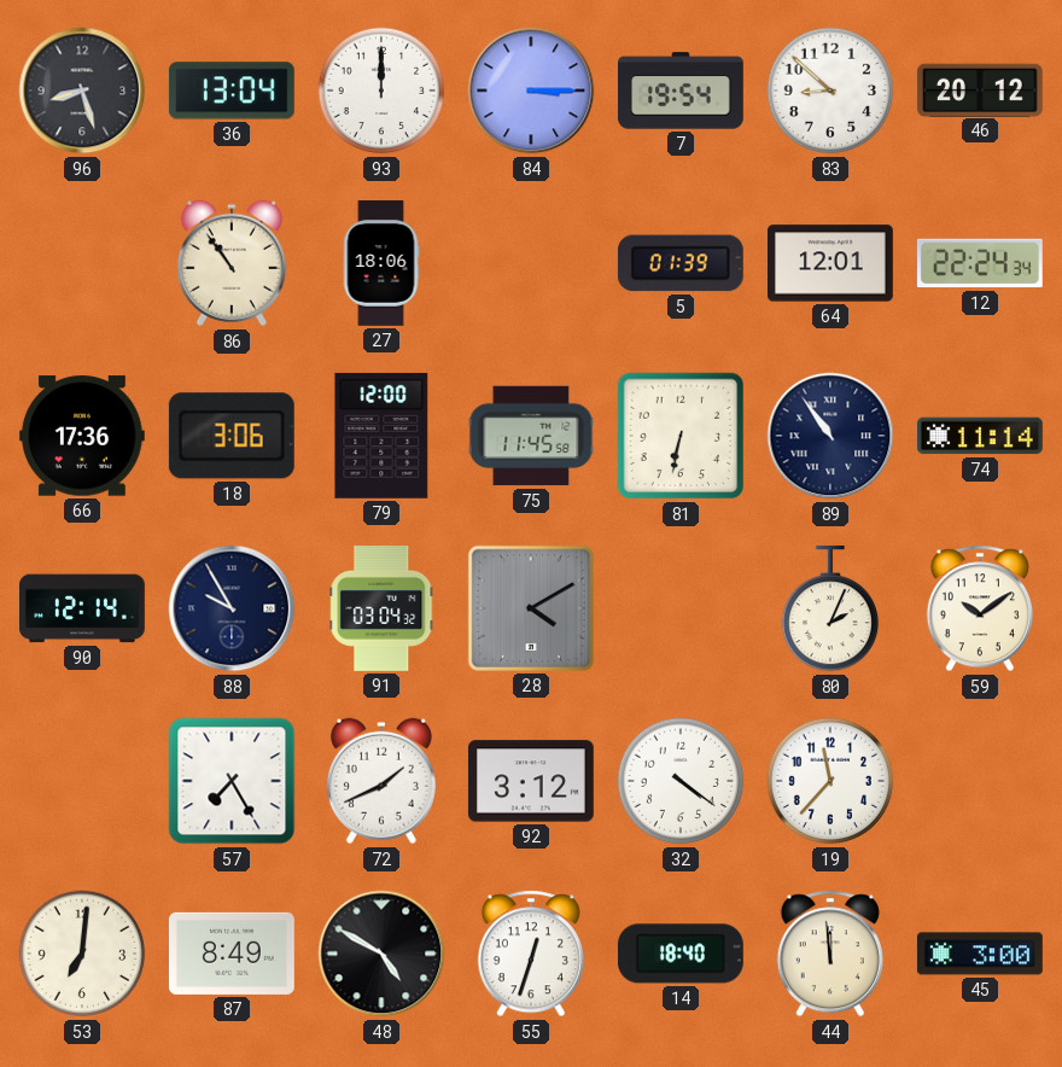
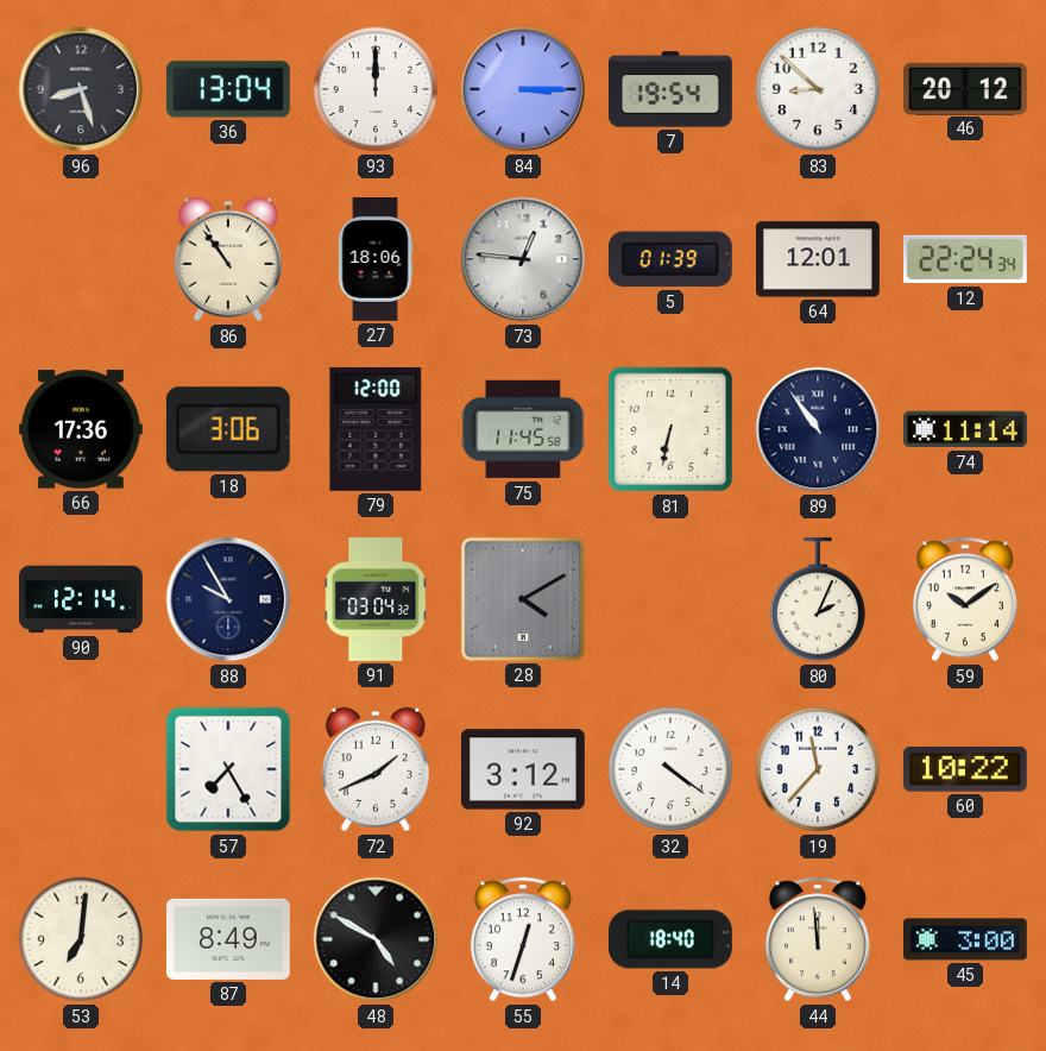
73: none -> 12:46
60: none -> 10:22
